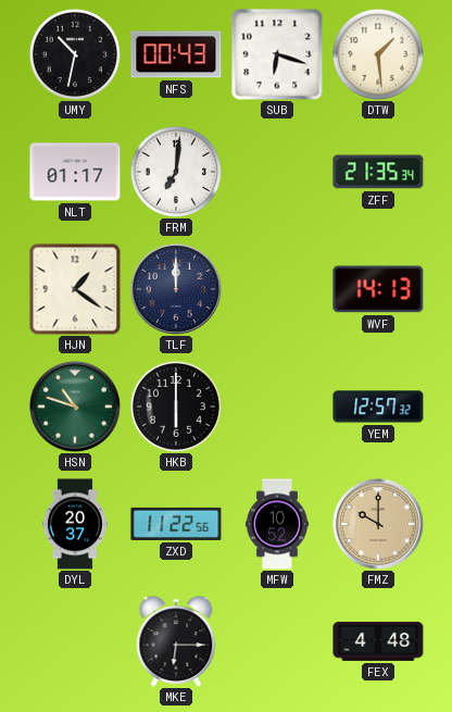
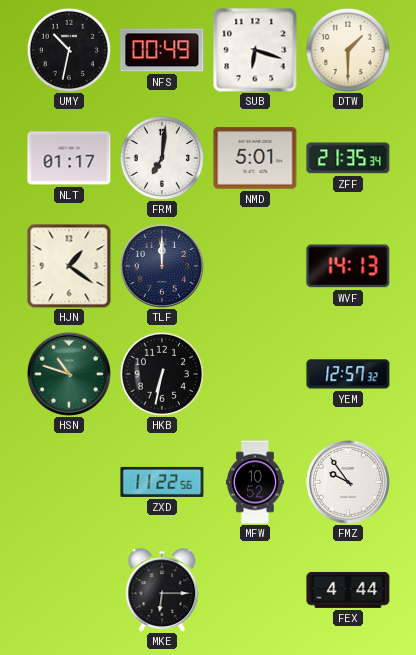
NFS: 00:43 -> 00:49
DTW: 1:29 -> 1:30
NMD: none -> 5:01
HKB: 6:00 -> 6:32
DYL: 20:37 -> none
FMZ: 10:00 -> 9:54
FMZ dial: champagne -> white
FEX: 4:48 -> 4:44
